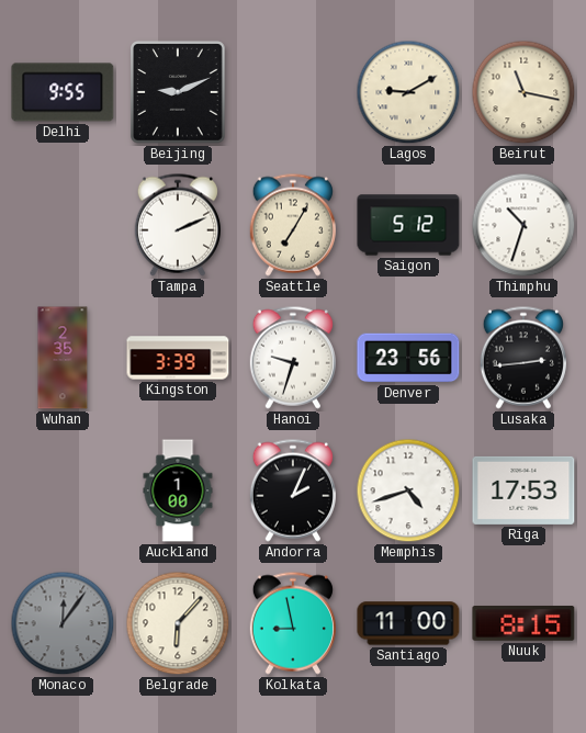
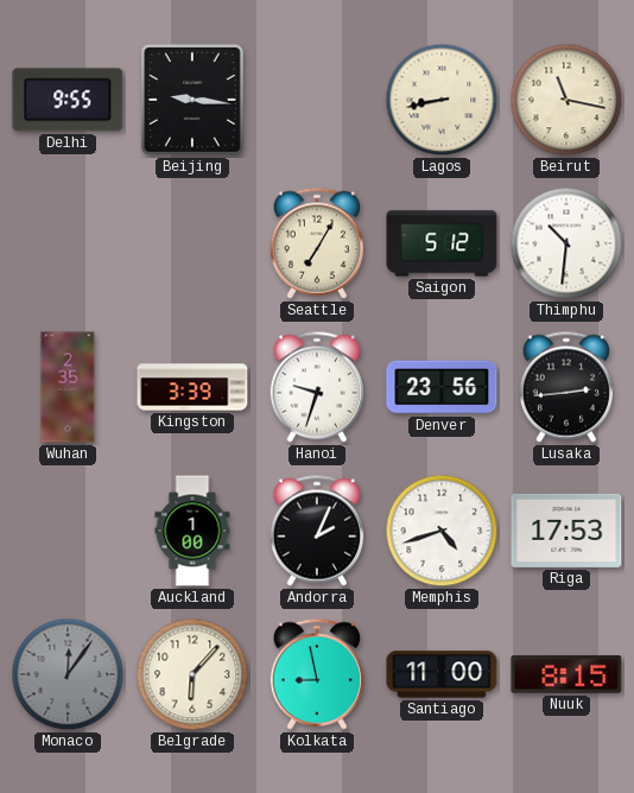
Beijing: 9:11 -> 9:16
Lagos: 9:10 -> 8:43
Tampa: 2:11 -> none
Thimphu: 10:33 -> 10:31
